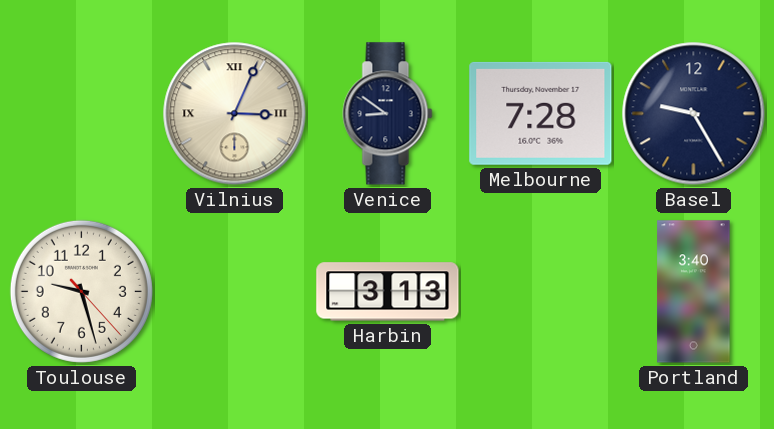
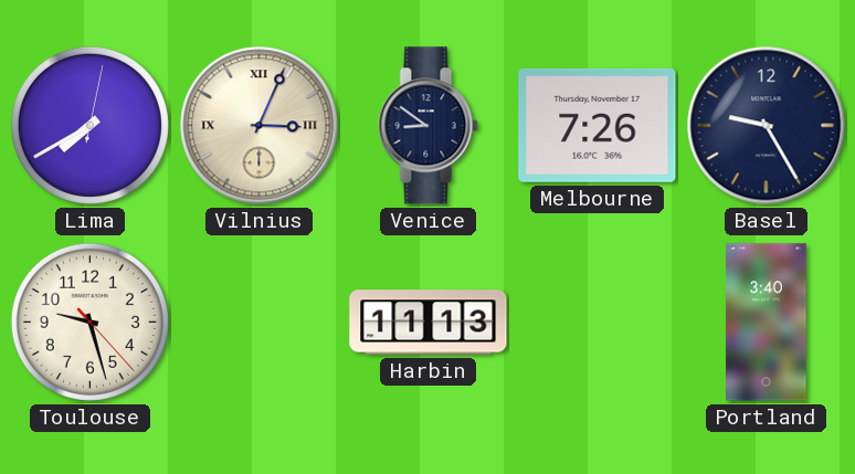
Lima: none -> 7:40
Melbourne: 7:28 -> 7:26
Harbin: 3:13 -> 11:13
